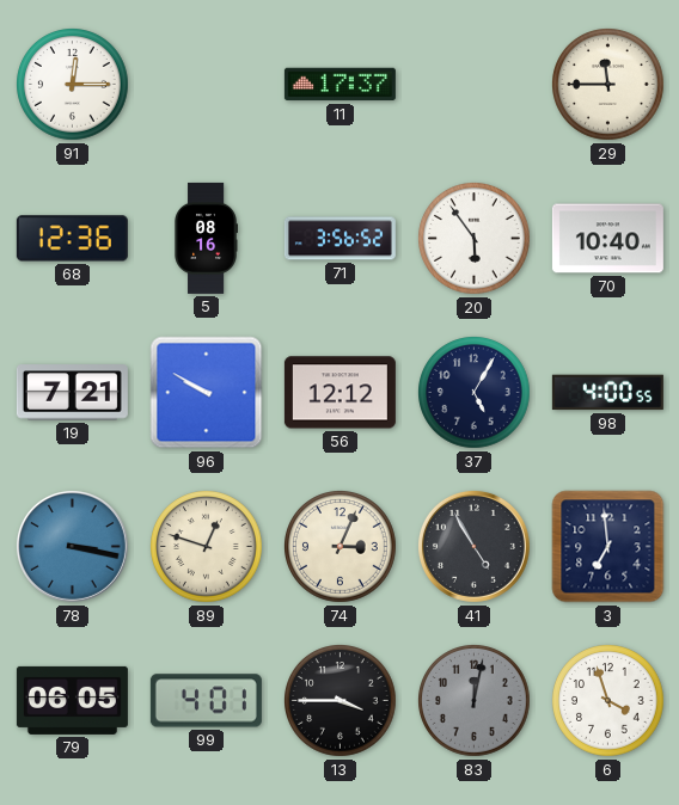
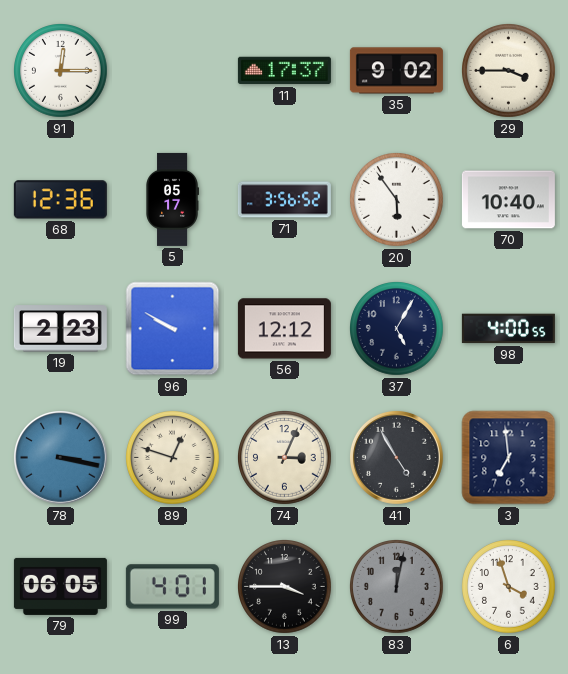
35: none -> 9:02
29: 11:45 -> 3:45
5: 08:16 -> 05:17
19: 7:21 -> 2:23
